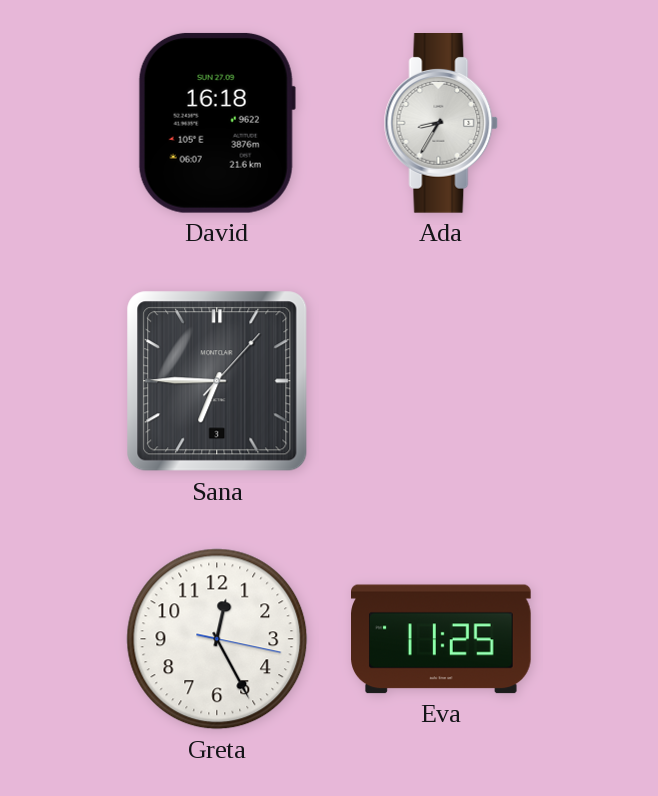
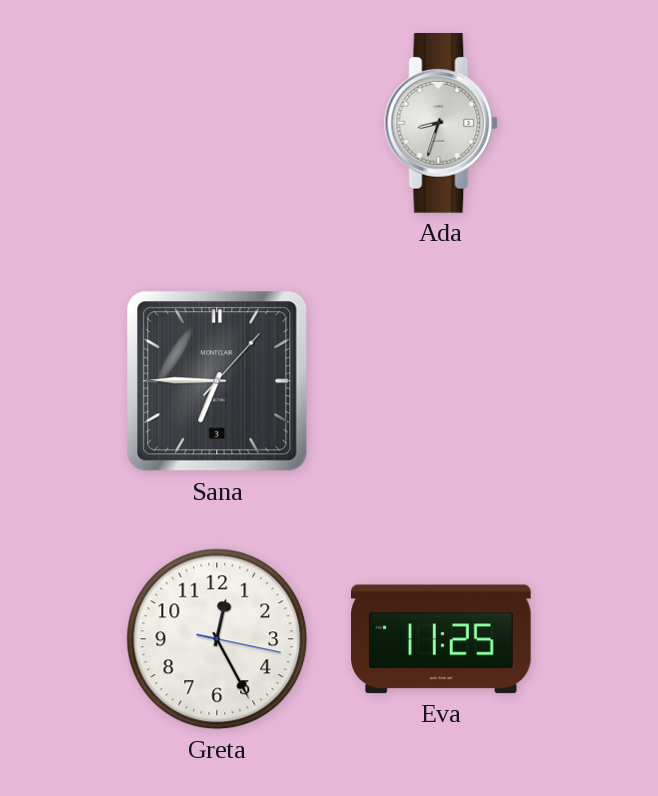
David: 16:18 -> none
Ada: 8:35 -> 8:33
